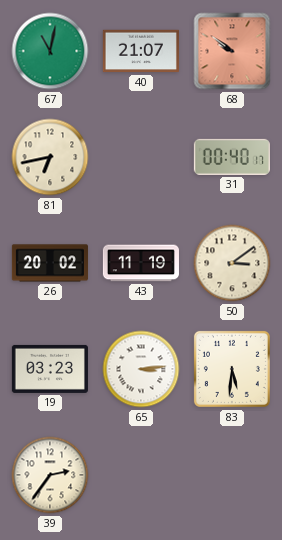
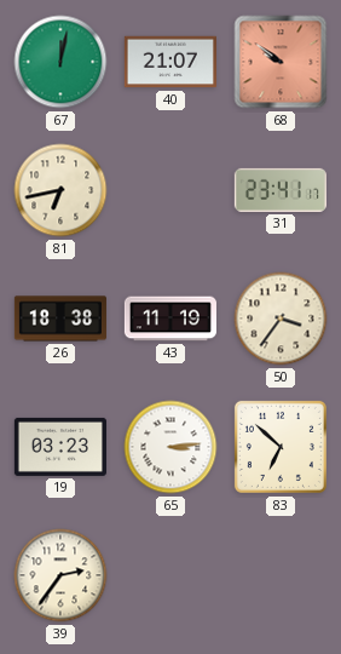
67: 11:02 -> 12:02
31: 00:40 -> 23:41
26: 20:02 -> 18:38
50: 3:09 -> 3:36
83: 5:31 -> 6:52
